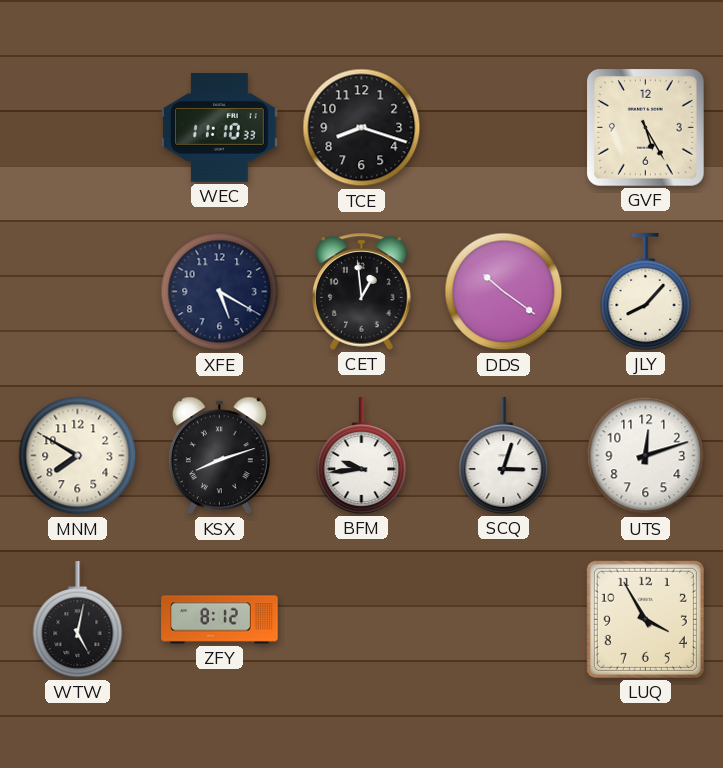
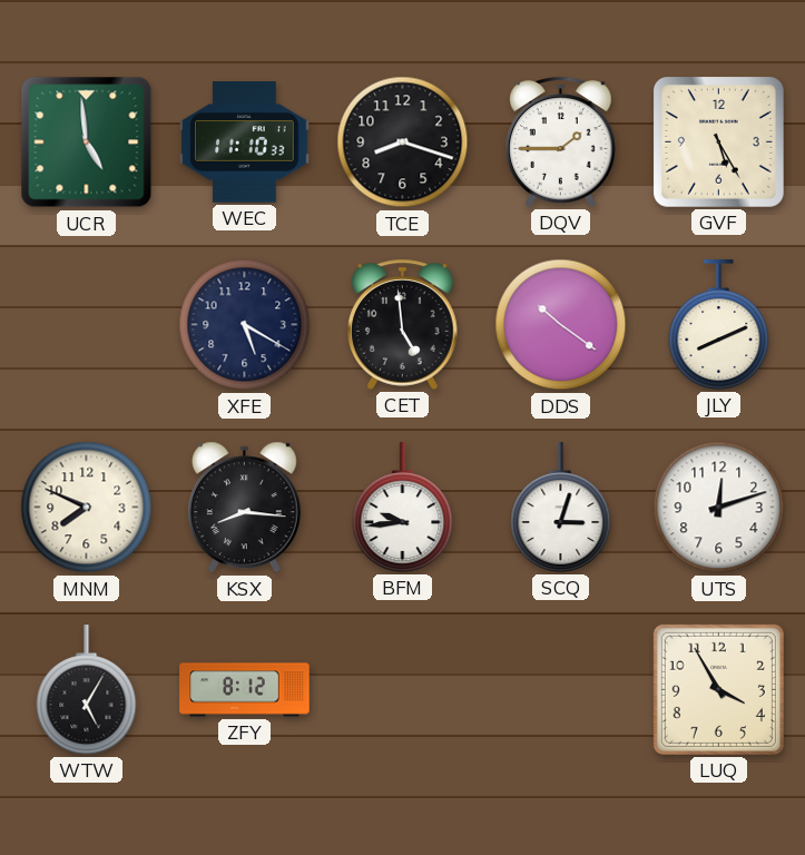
UCR: none -> 4:59
DQV: none -> 1:45
CET: 12:59 -> 4:59
JLY: 8:07 -> 8:11
MNM: 7:50 -> 7:49
KSX: 8:12 -> 8:16
WTW: 5:02 -> 5:05
